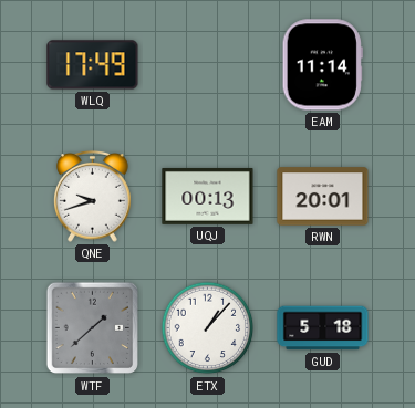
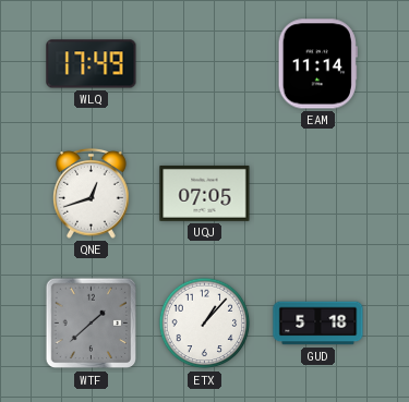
QNE: 9:42 -> 12:42
UQJ: 00:13 -> 07:05
RWN: 20:01 -> none
